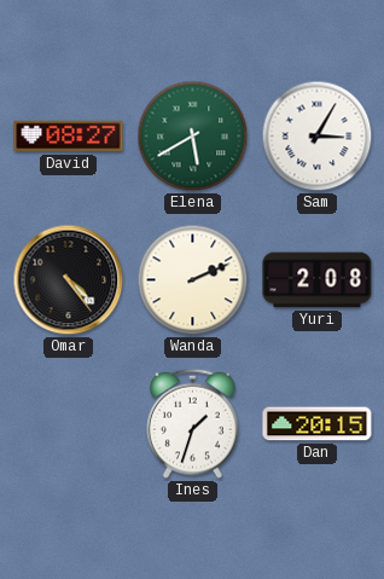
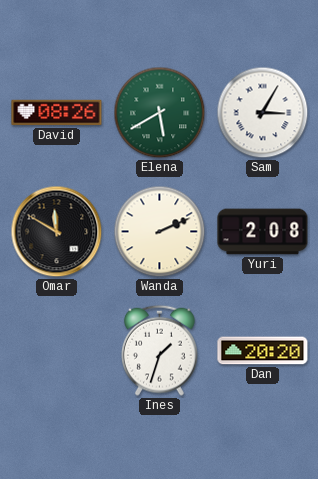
David: 08:27 -> 08:26
Omar: 4:24 -> 11:50
Dan: 20:15 -> 20:20
